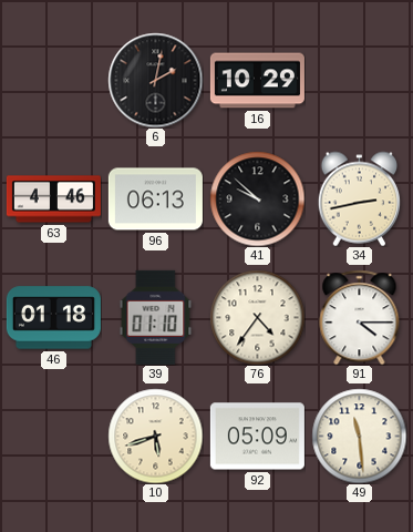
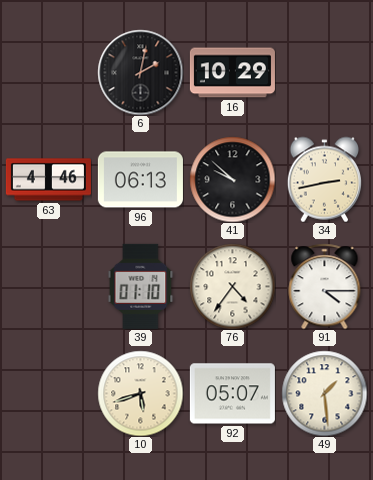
46: 01:18 -> none
92: 05:09 -> 05:07
49: 11:29 -> 1:29
